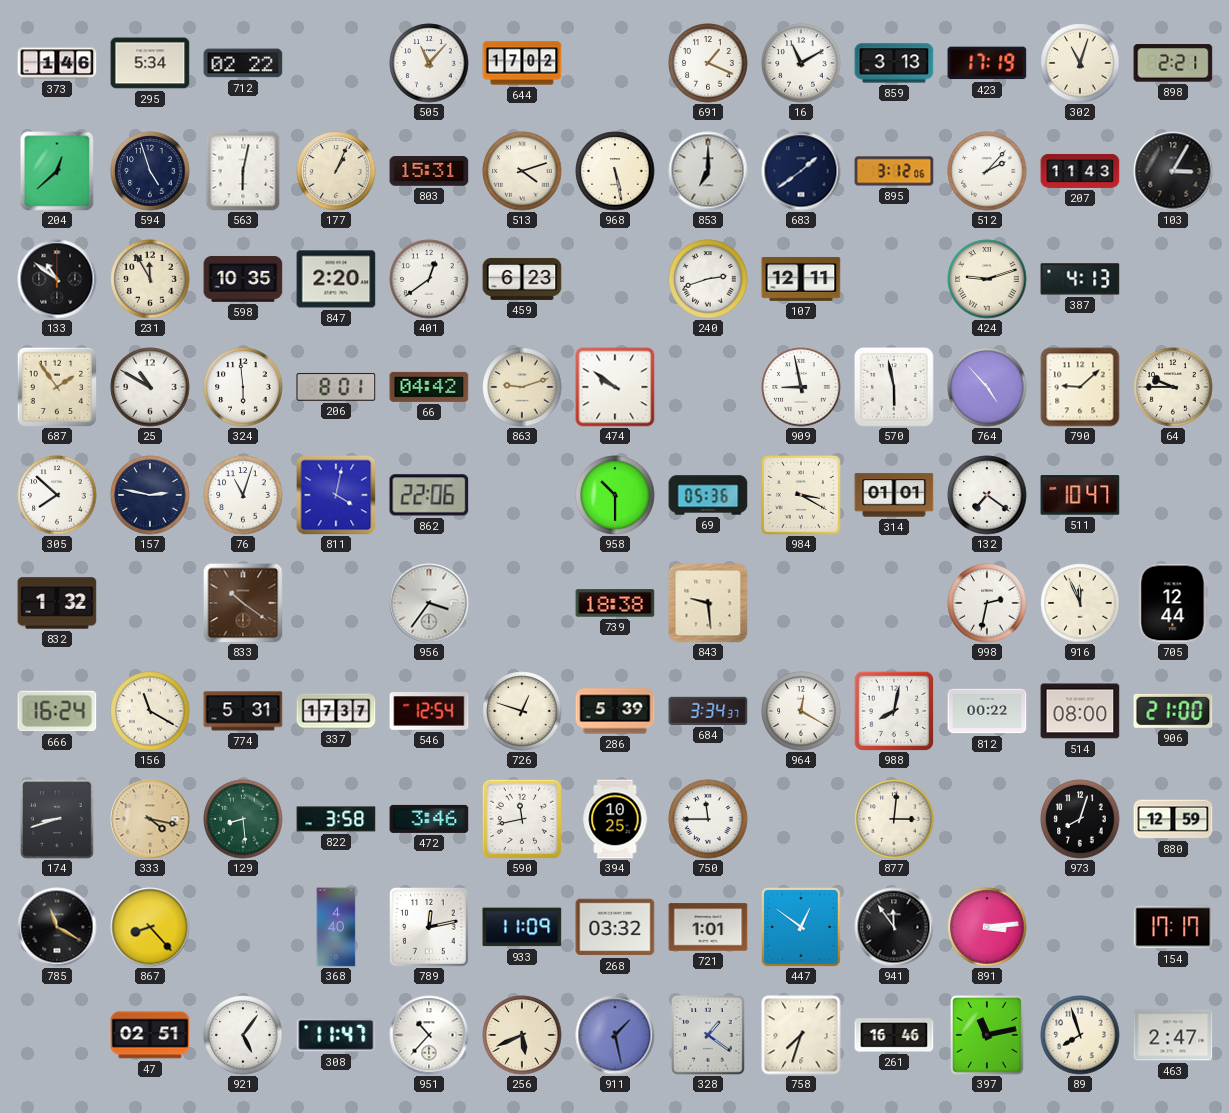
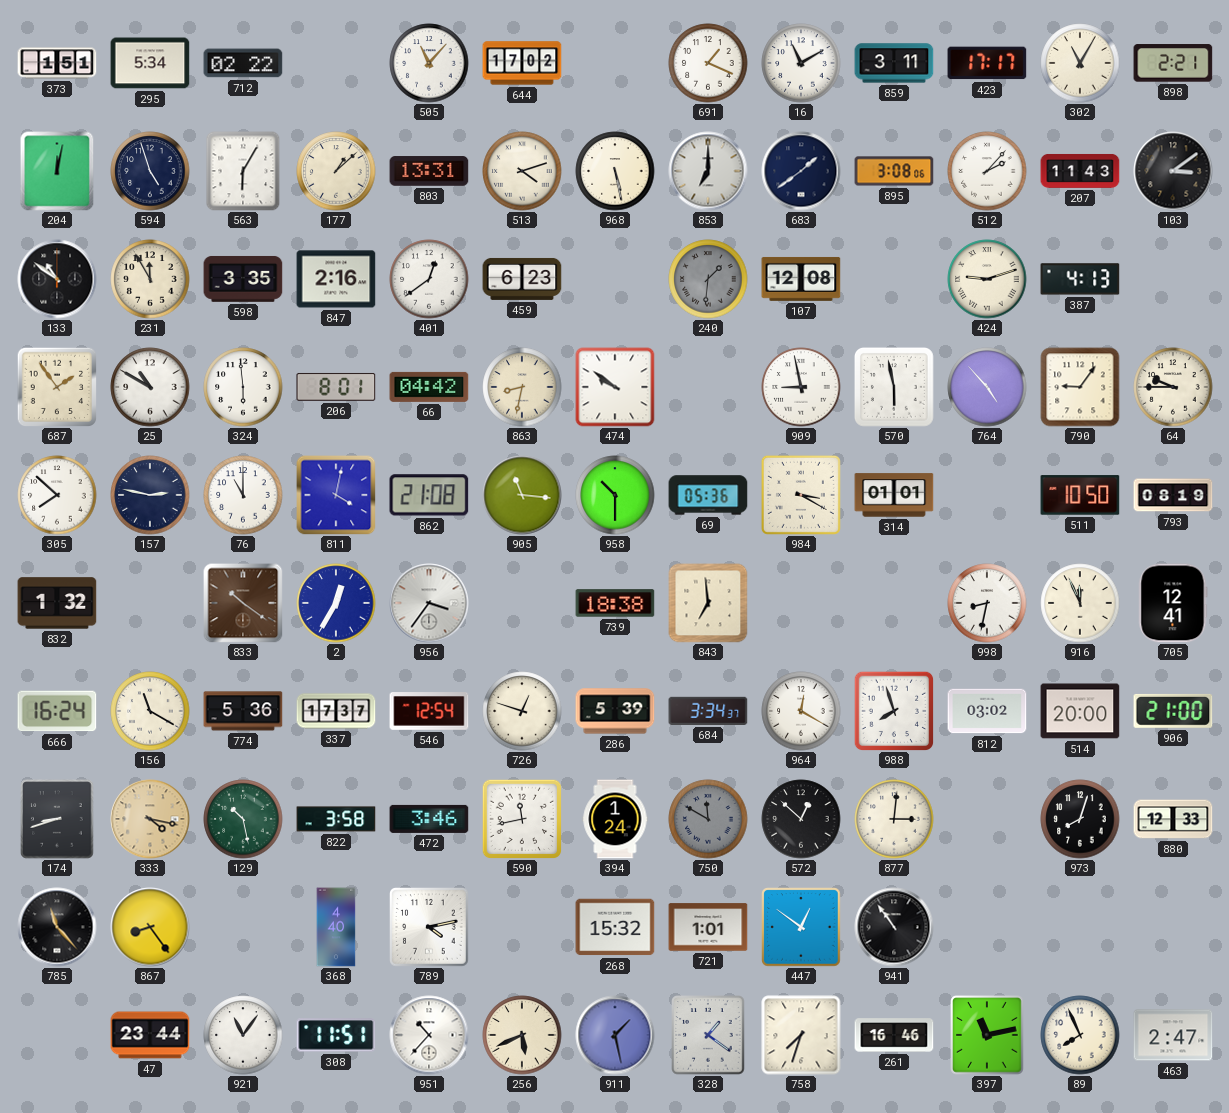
373: 1:46 -> 1:51
859: 3:13 -> 3:11
423: 17:19 -> 17:17
302: 11:03 -> 11:05
204: 12:38 -> 12:02
563: 6:02 -> 6:05
177: 1:04 -> 1:08
803: 15:31 -> 13:31
895: 3:12 -> 3:08
103: 3:05 -> 3:09
598: 10:35 -> 3:35
847: 2:20 -> 2:16
240: 2:42 -> 1:31
240 dial: white -> grey
107: 12:11 -> 12:08
863: 9:12 -> 8:32
790: 9:08 -> 9:06
76: 11:03 -> 11:00
862: 22:06 -> 21:08
905: none -> 11:16
132: 7:21 -> none
511: 10:47 -> 10:50
793: none -> 08:19
2: none -> 12:35
843: 9:29 -> 6:59
998: 2:32 -> 8:32
705: 12:44 -> 12:41
774: 5:31 -> 5:36
988: 8:02 -> 7:57
812: 00:22 -> 03:02
514: 08:00 -> 20:00
129: 8:29 -> 10:28
394: 10:25 -> 1:24
750: 11:45 -> 11:50
750 dial: white -> grey
572: none -> 12:52
880: 12:59 -> 12:33
785: 11:20 -> 11:23
867: 8:23 -> 8:24
789: 12:13 -> 4:13
933: 11:09 -> none
268: 03:32 -> 15:32
941: 11:54 -> 10:54
891: 3:14 -> none
154: 17:17 -> none
47: 02:51 -> 23:44
921: 5:06 -> 11:06
308: 11:47 -> 11:51
89: 7:57 -> 7:56
